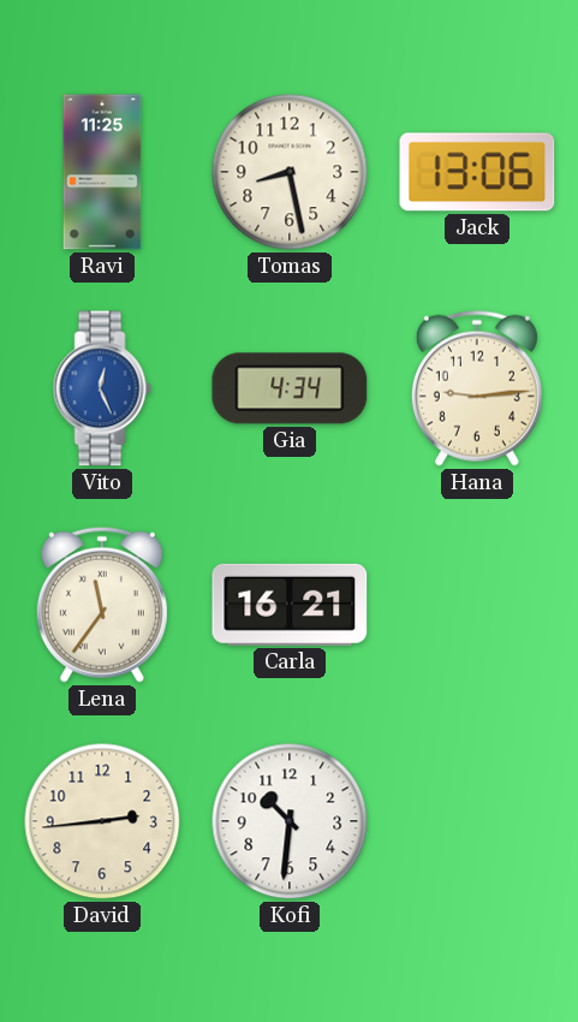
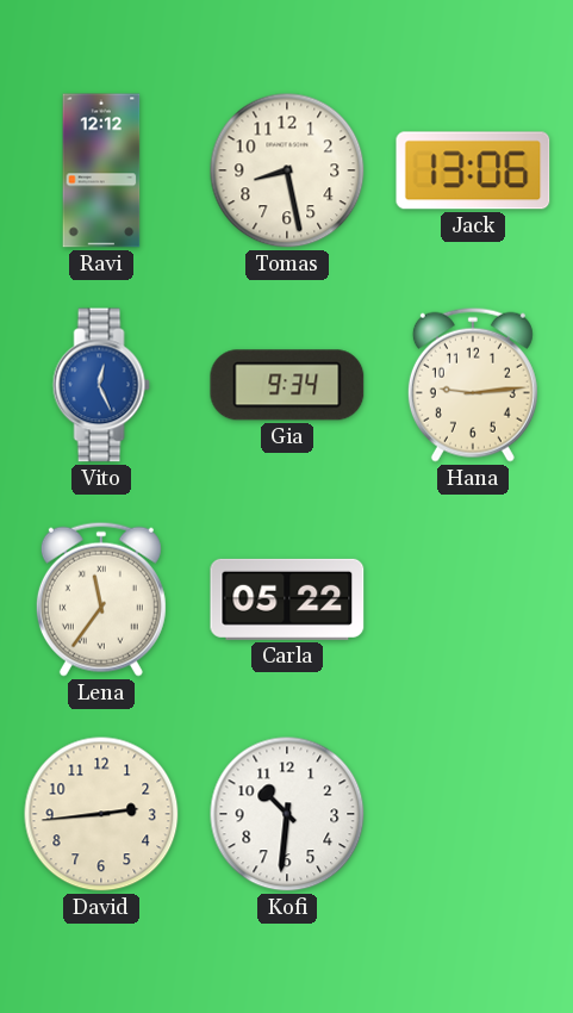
Ravi: 11:25 -> 12:12
Gia: 4:34 -> 9:34
Carla: 16:21 -> 05:22
